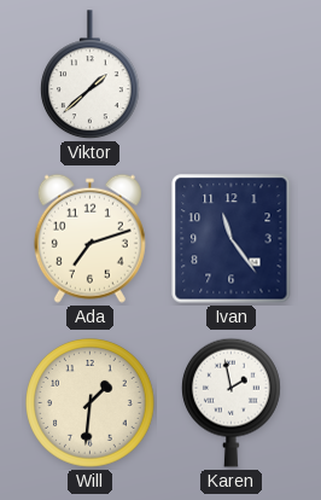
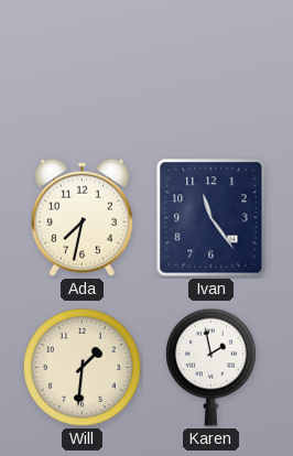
Viktor: 1:38 -> none
Ada: 7:12 -> 7:32
